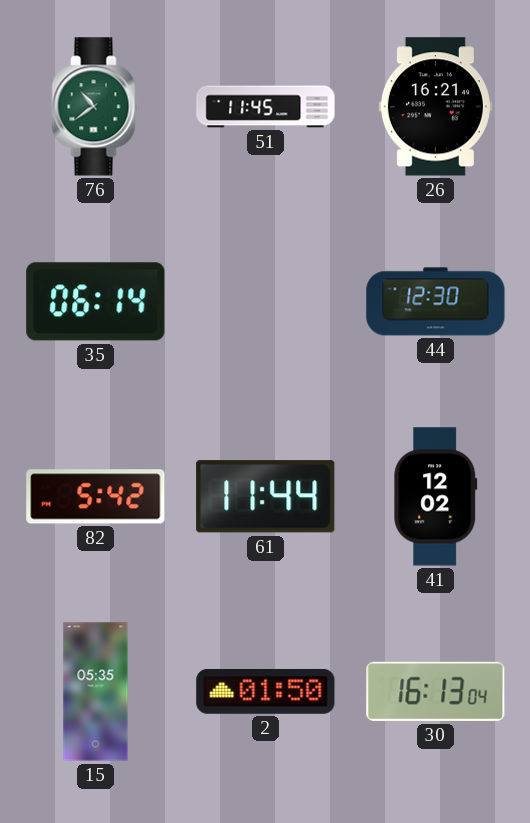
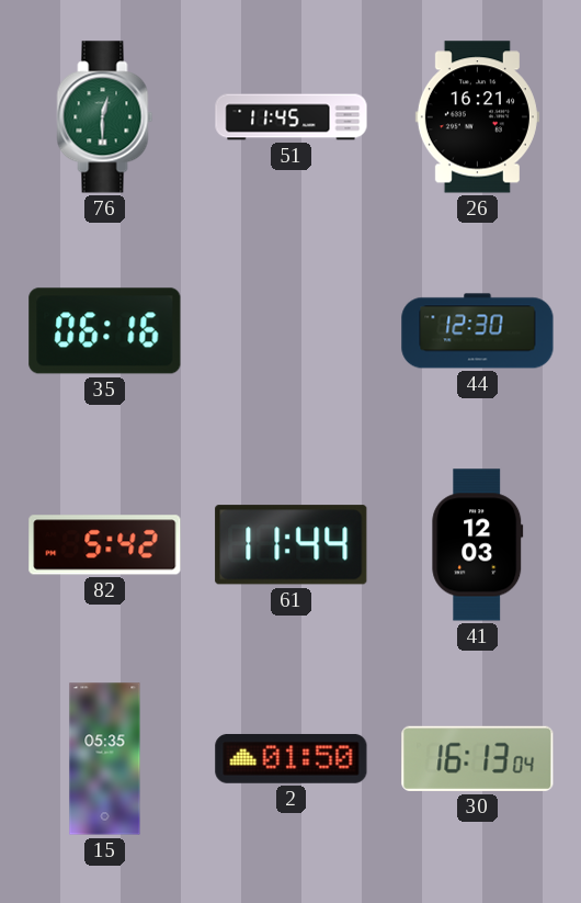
76: 10:39 -> 12:30
35: 06:14 -> 06:16
41: 12:02 -> 12:03
